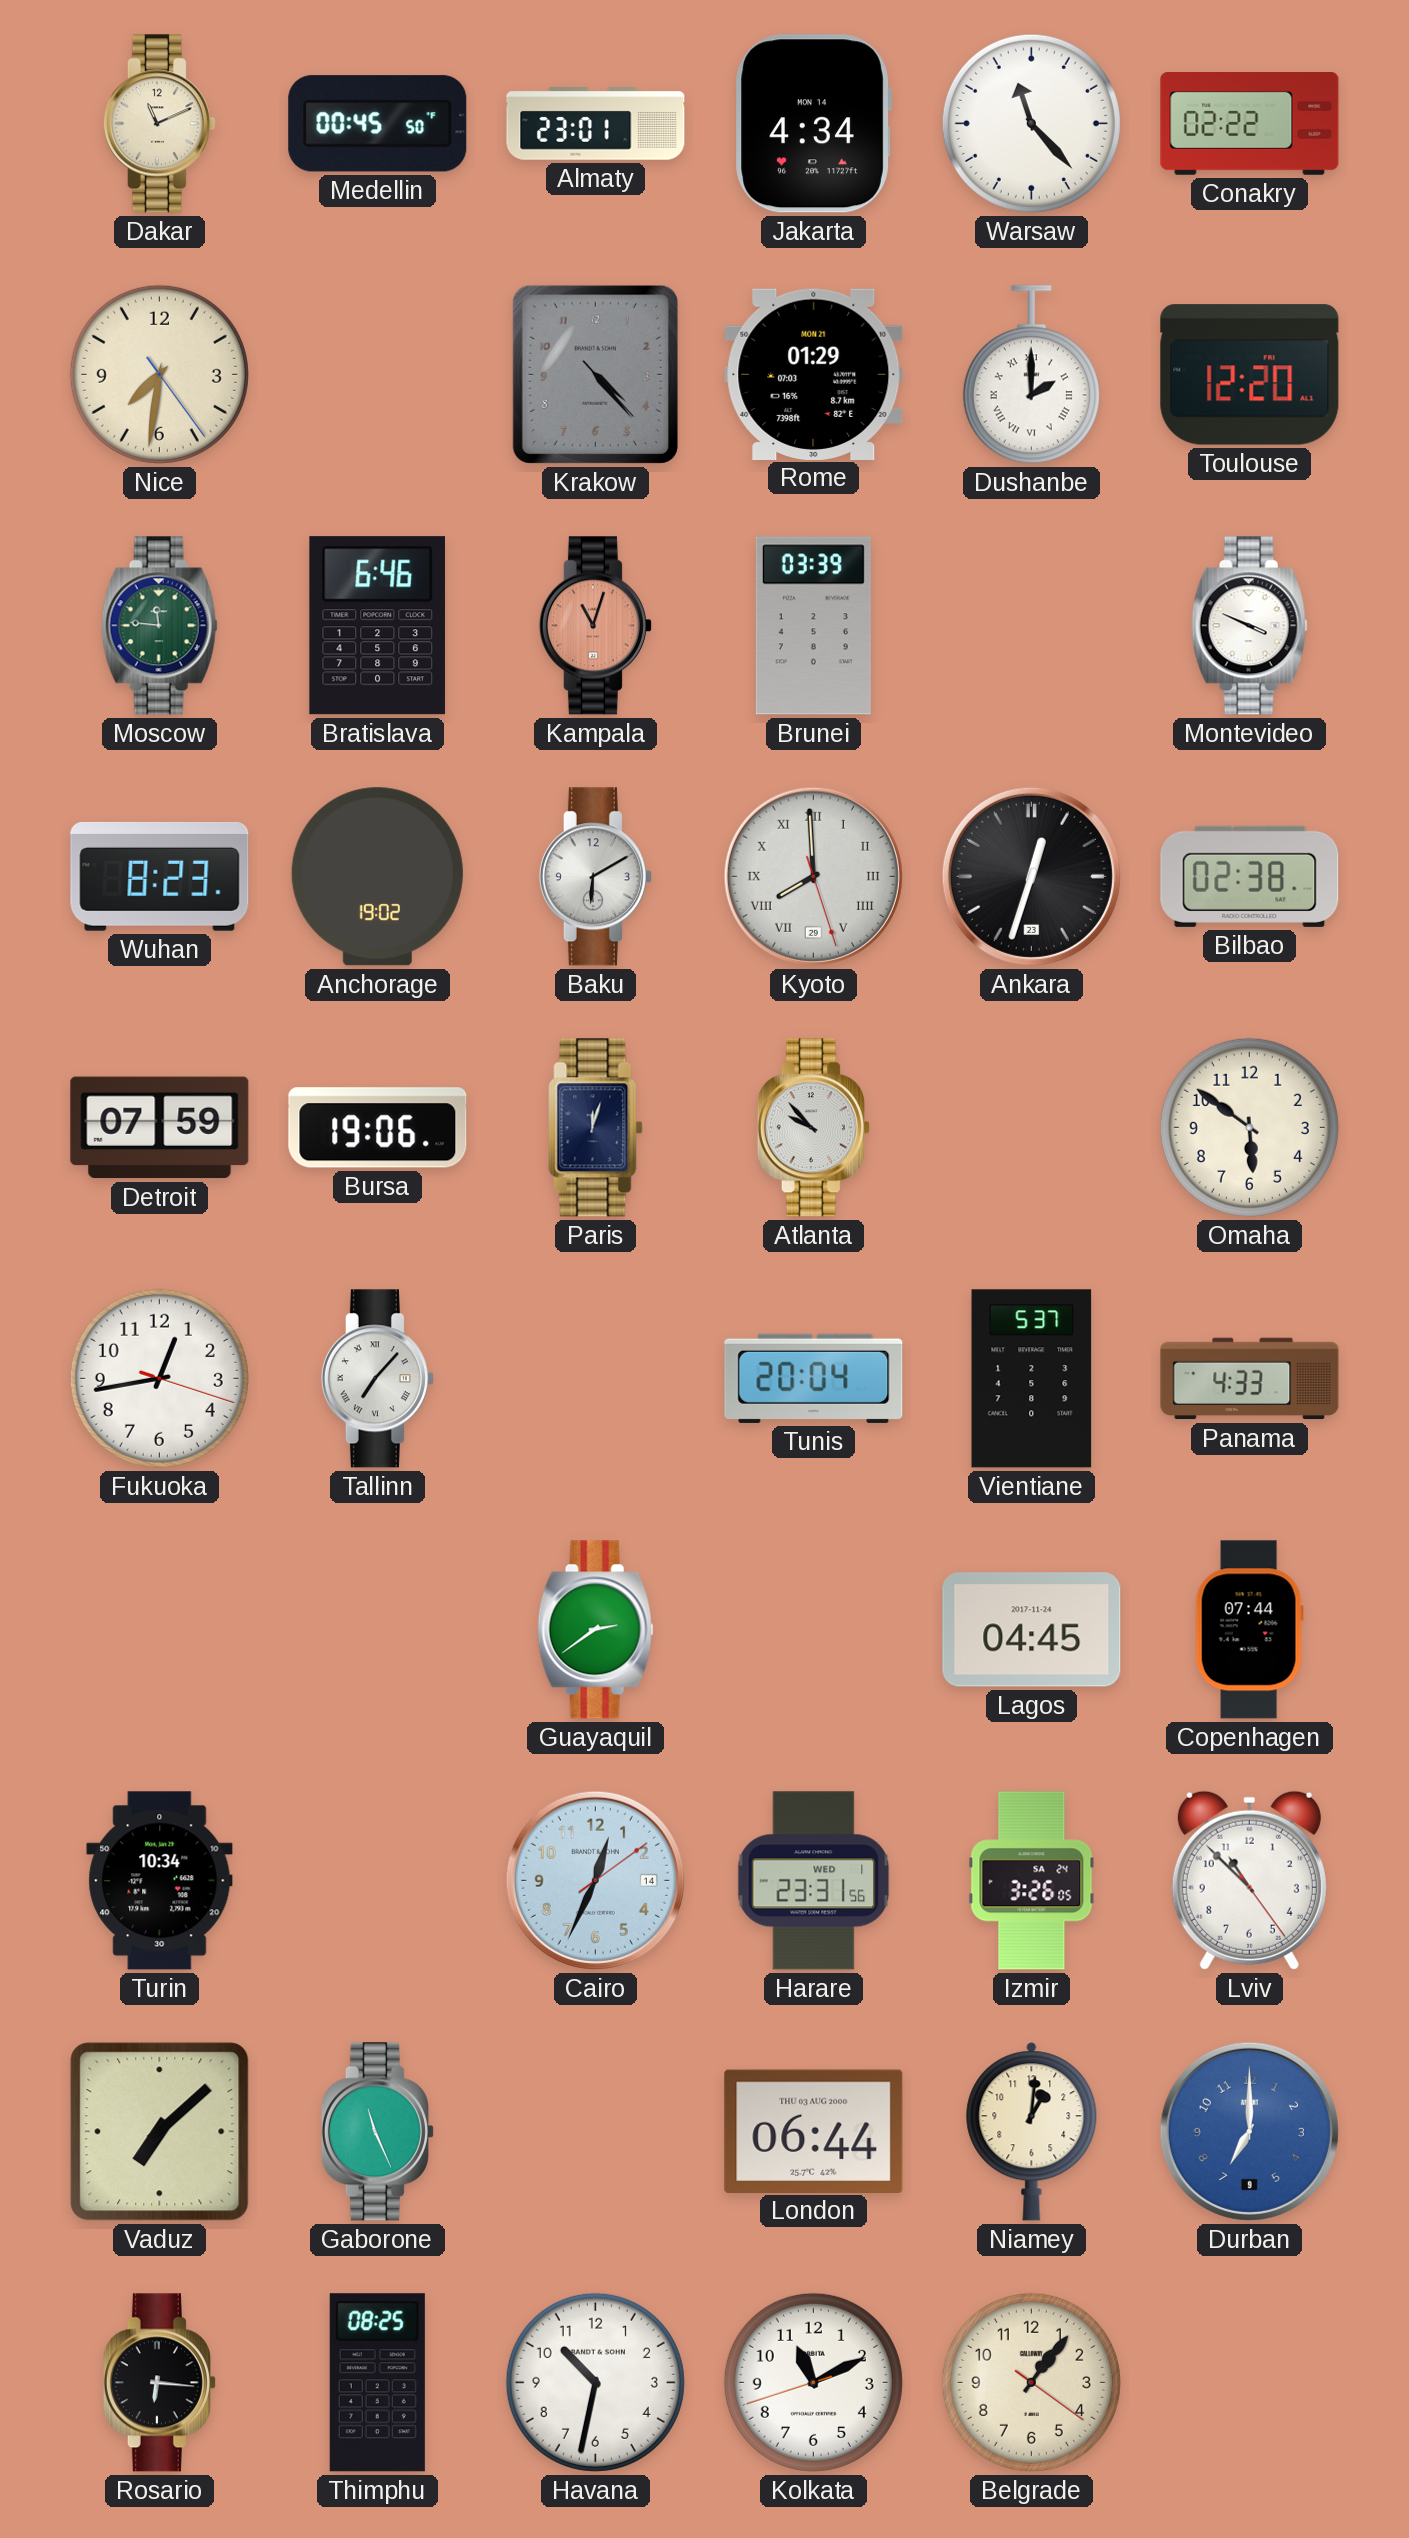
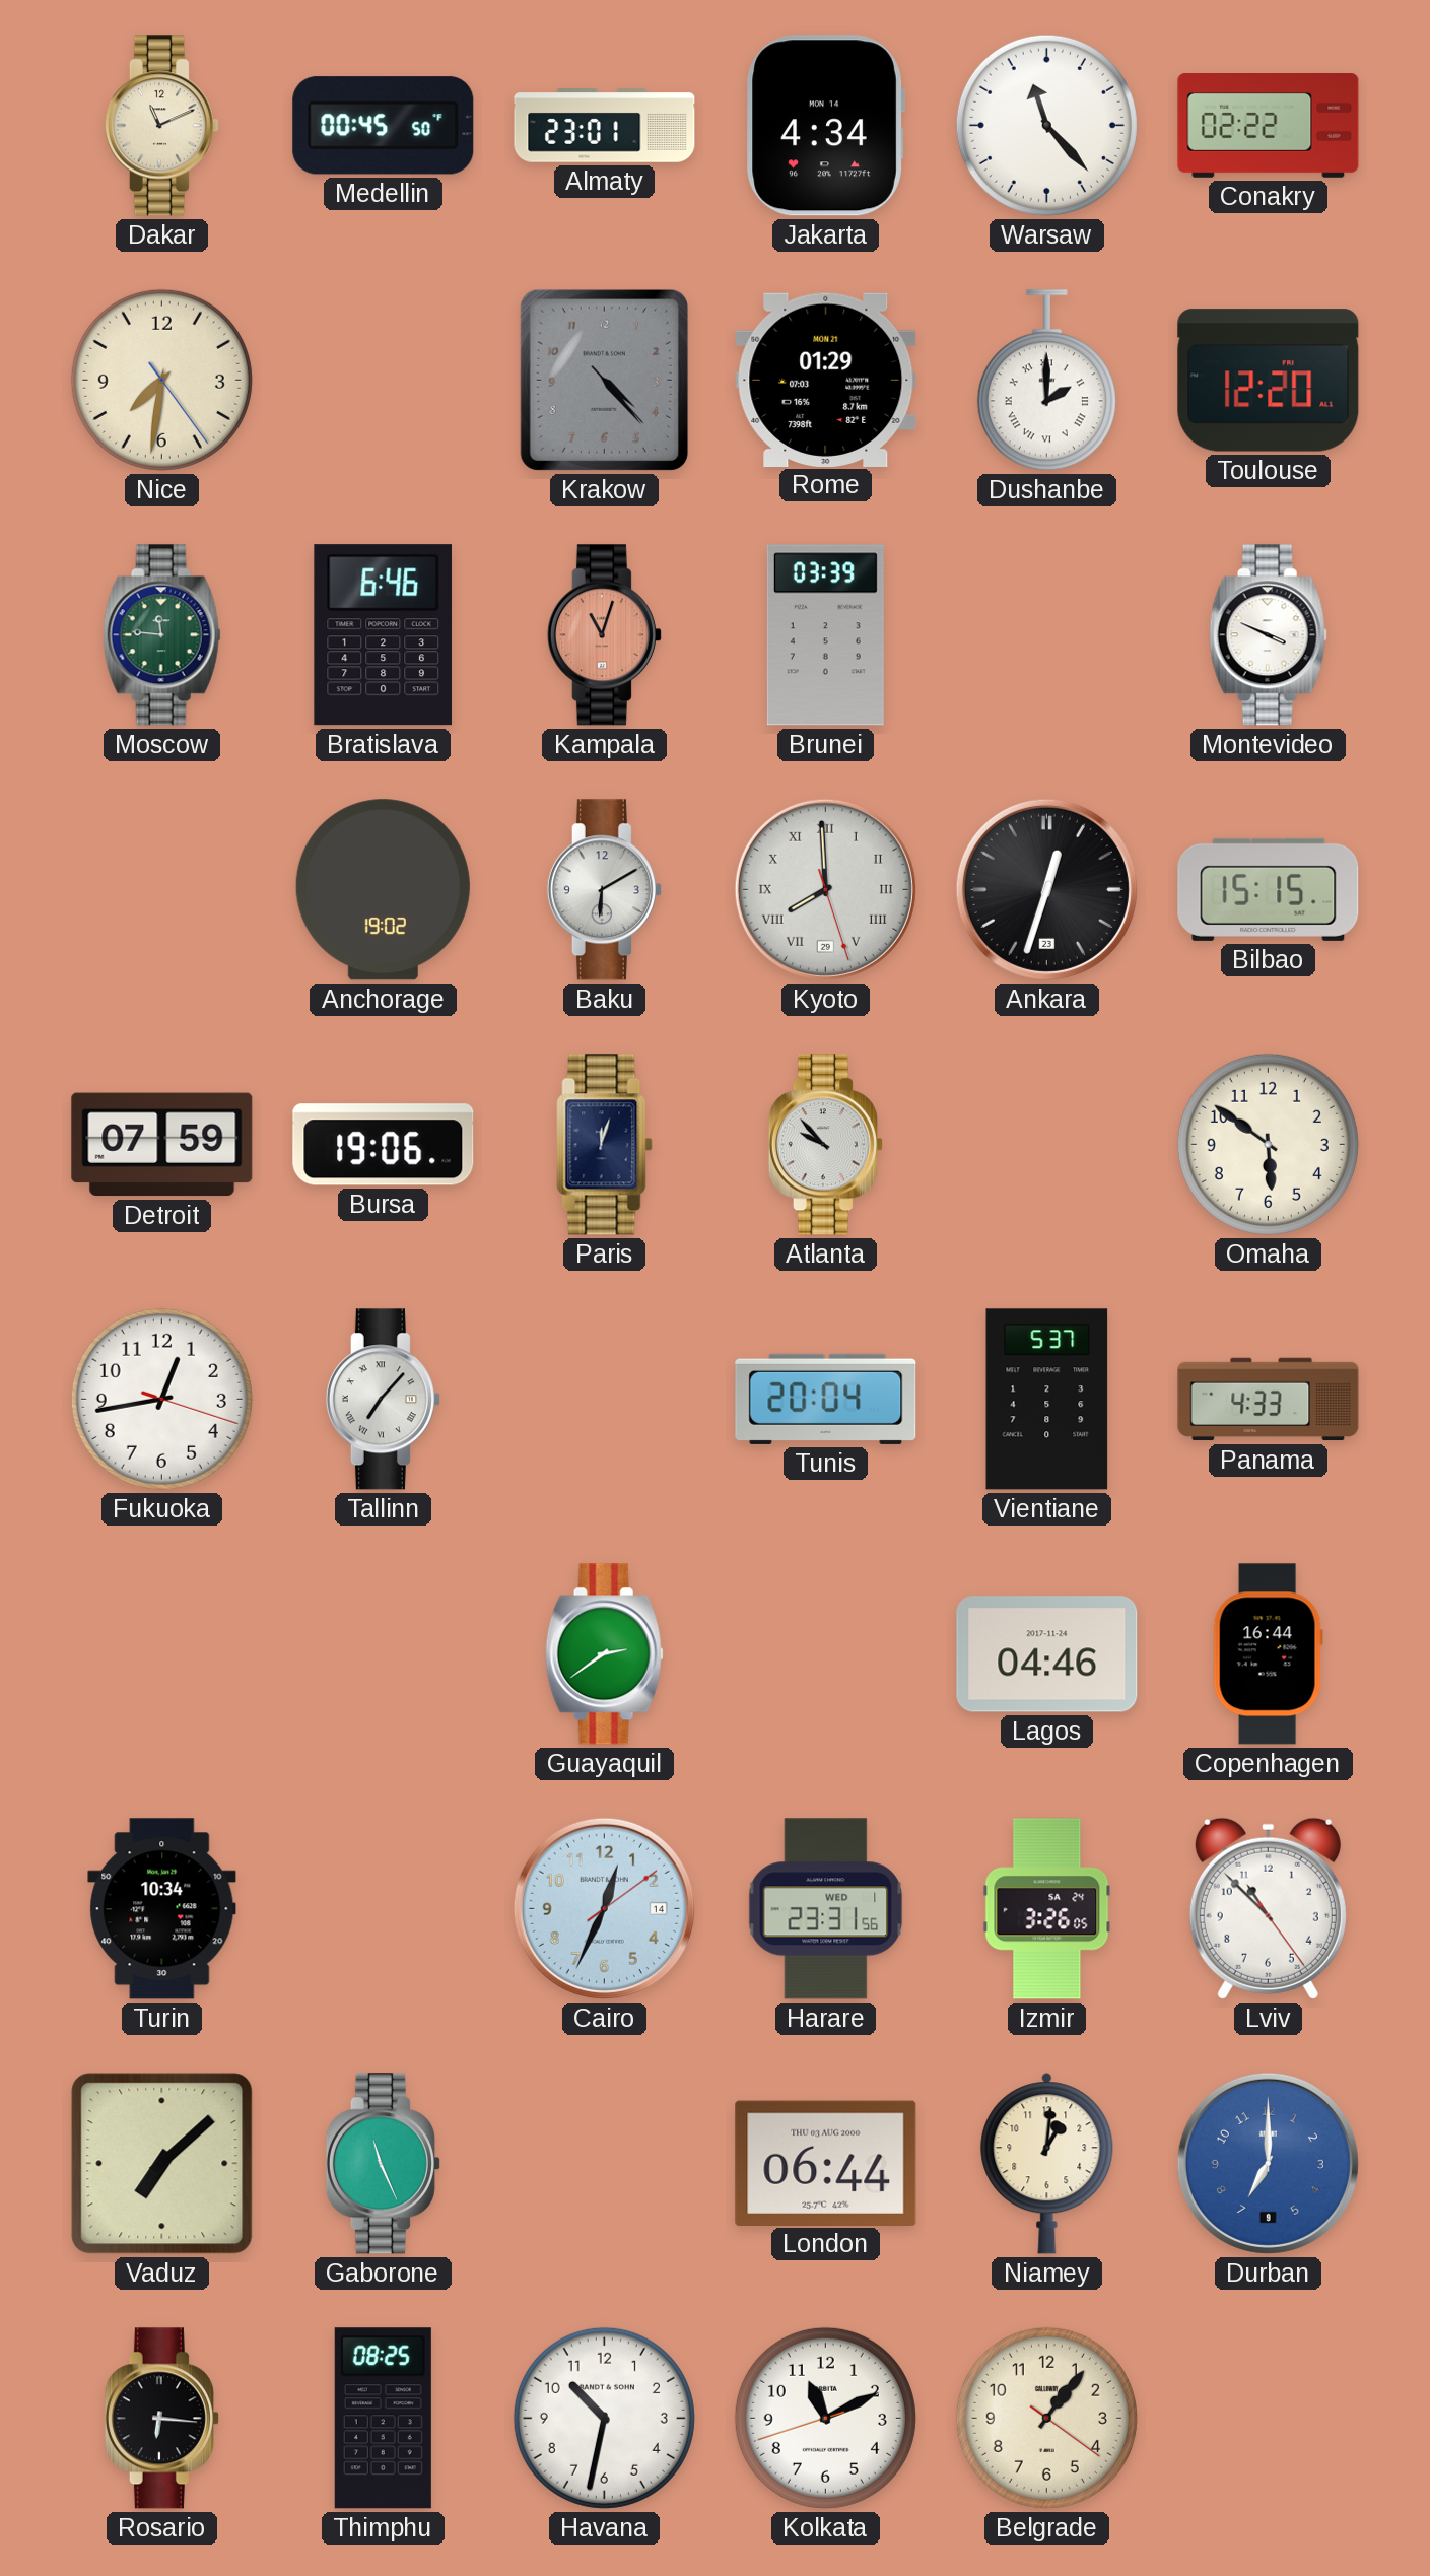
Wuhan: 8:23 -> none
Bilbao: 02:38 -> 15:15
Lagos: 04:45 -> 04:46
Copenhagen: 07:44 -> 16:44
